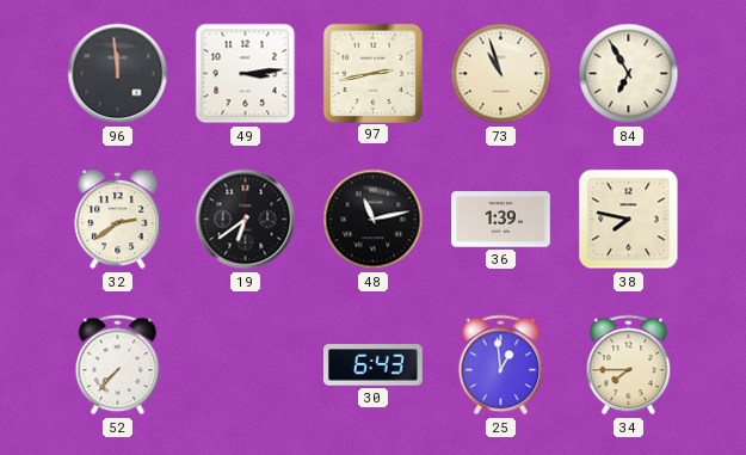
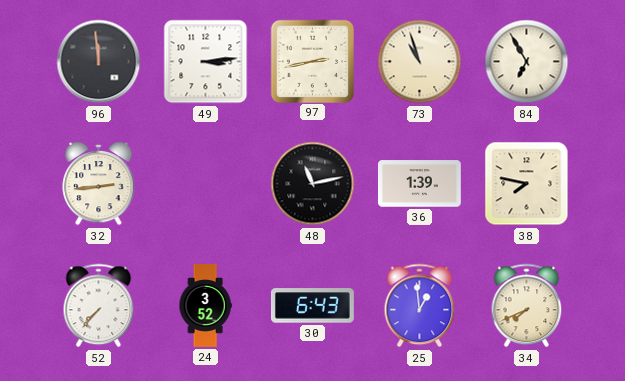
32: 2:39 -> 2:44
19: 6:39 -> none
24: none -> 3:52
34: 7:45 -> 7:41
